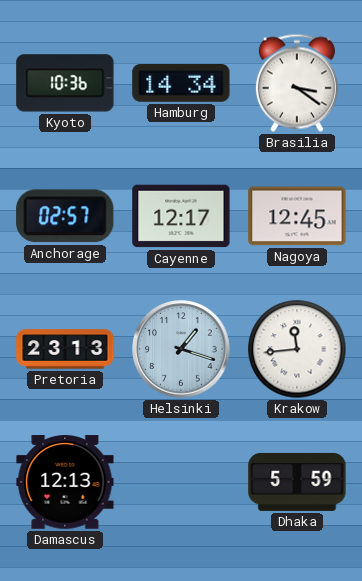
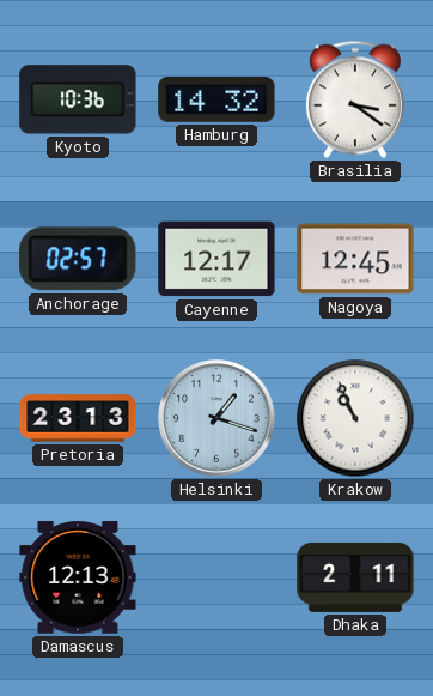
Hamburg: 14:34 -> 14:32
Krakow: 11:44 -> 10:56
Dhaka: 5:59 -> 2:11
